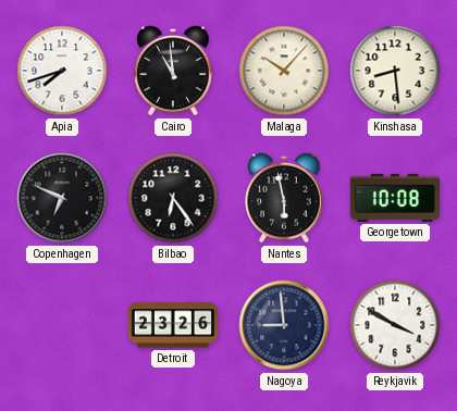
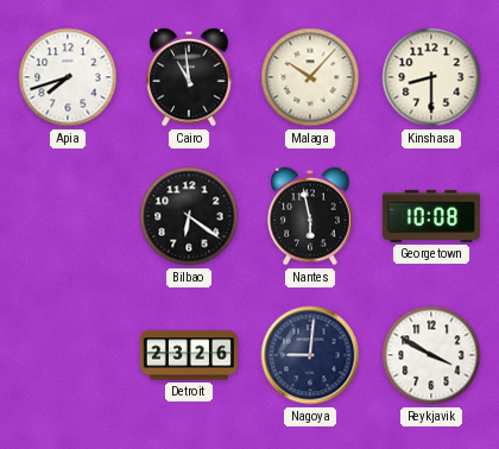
Kinshasa: 8:29 -> 8:30
Copenhagen: 6:49 -> none
Bilbao: 6:24 -> 6:21
Nagoya: 8:59 -> 9:01
